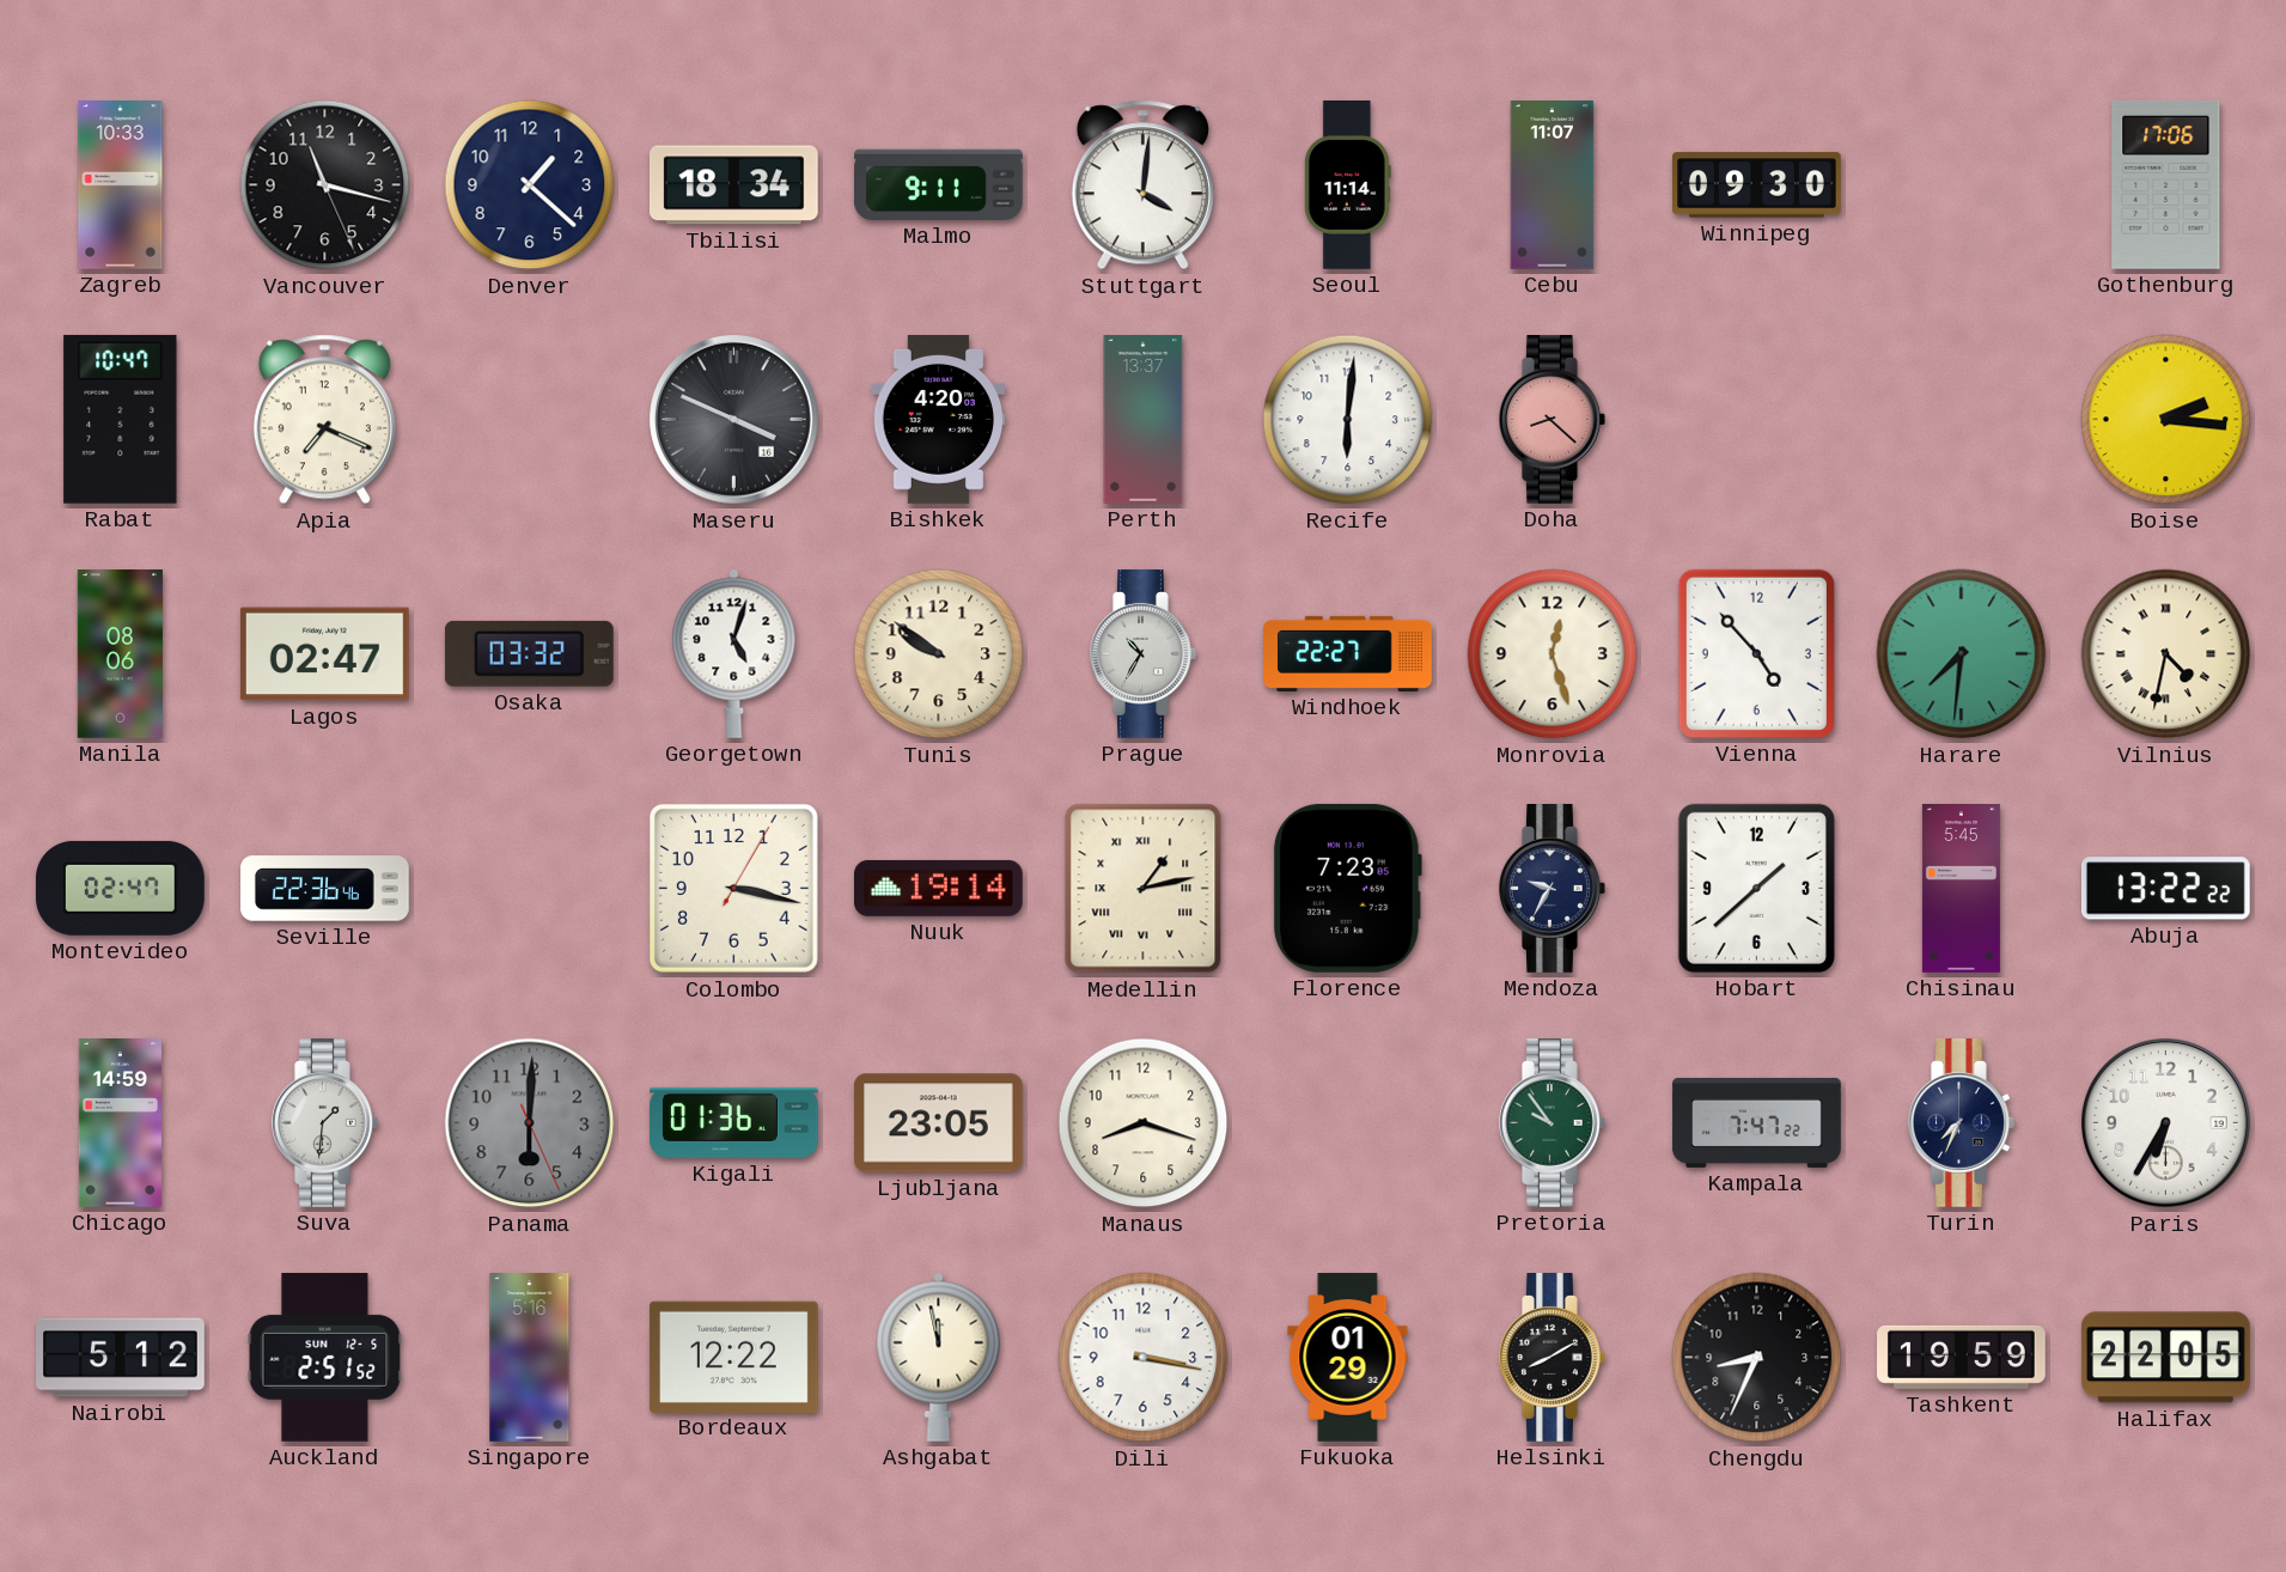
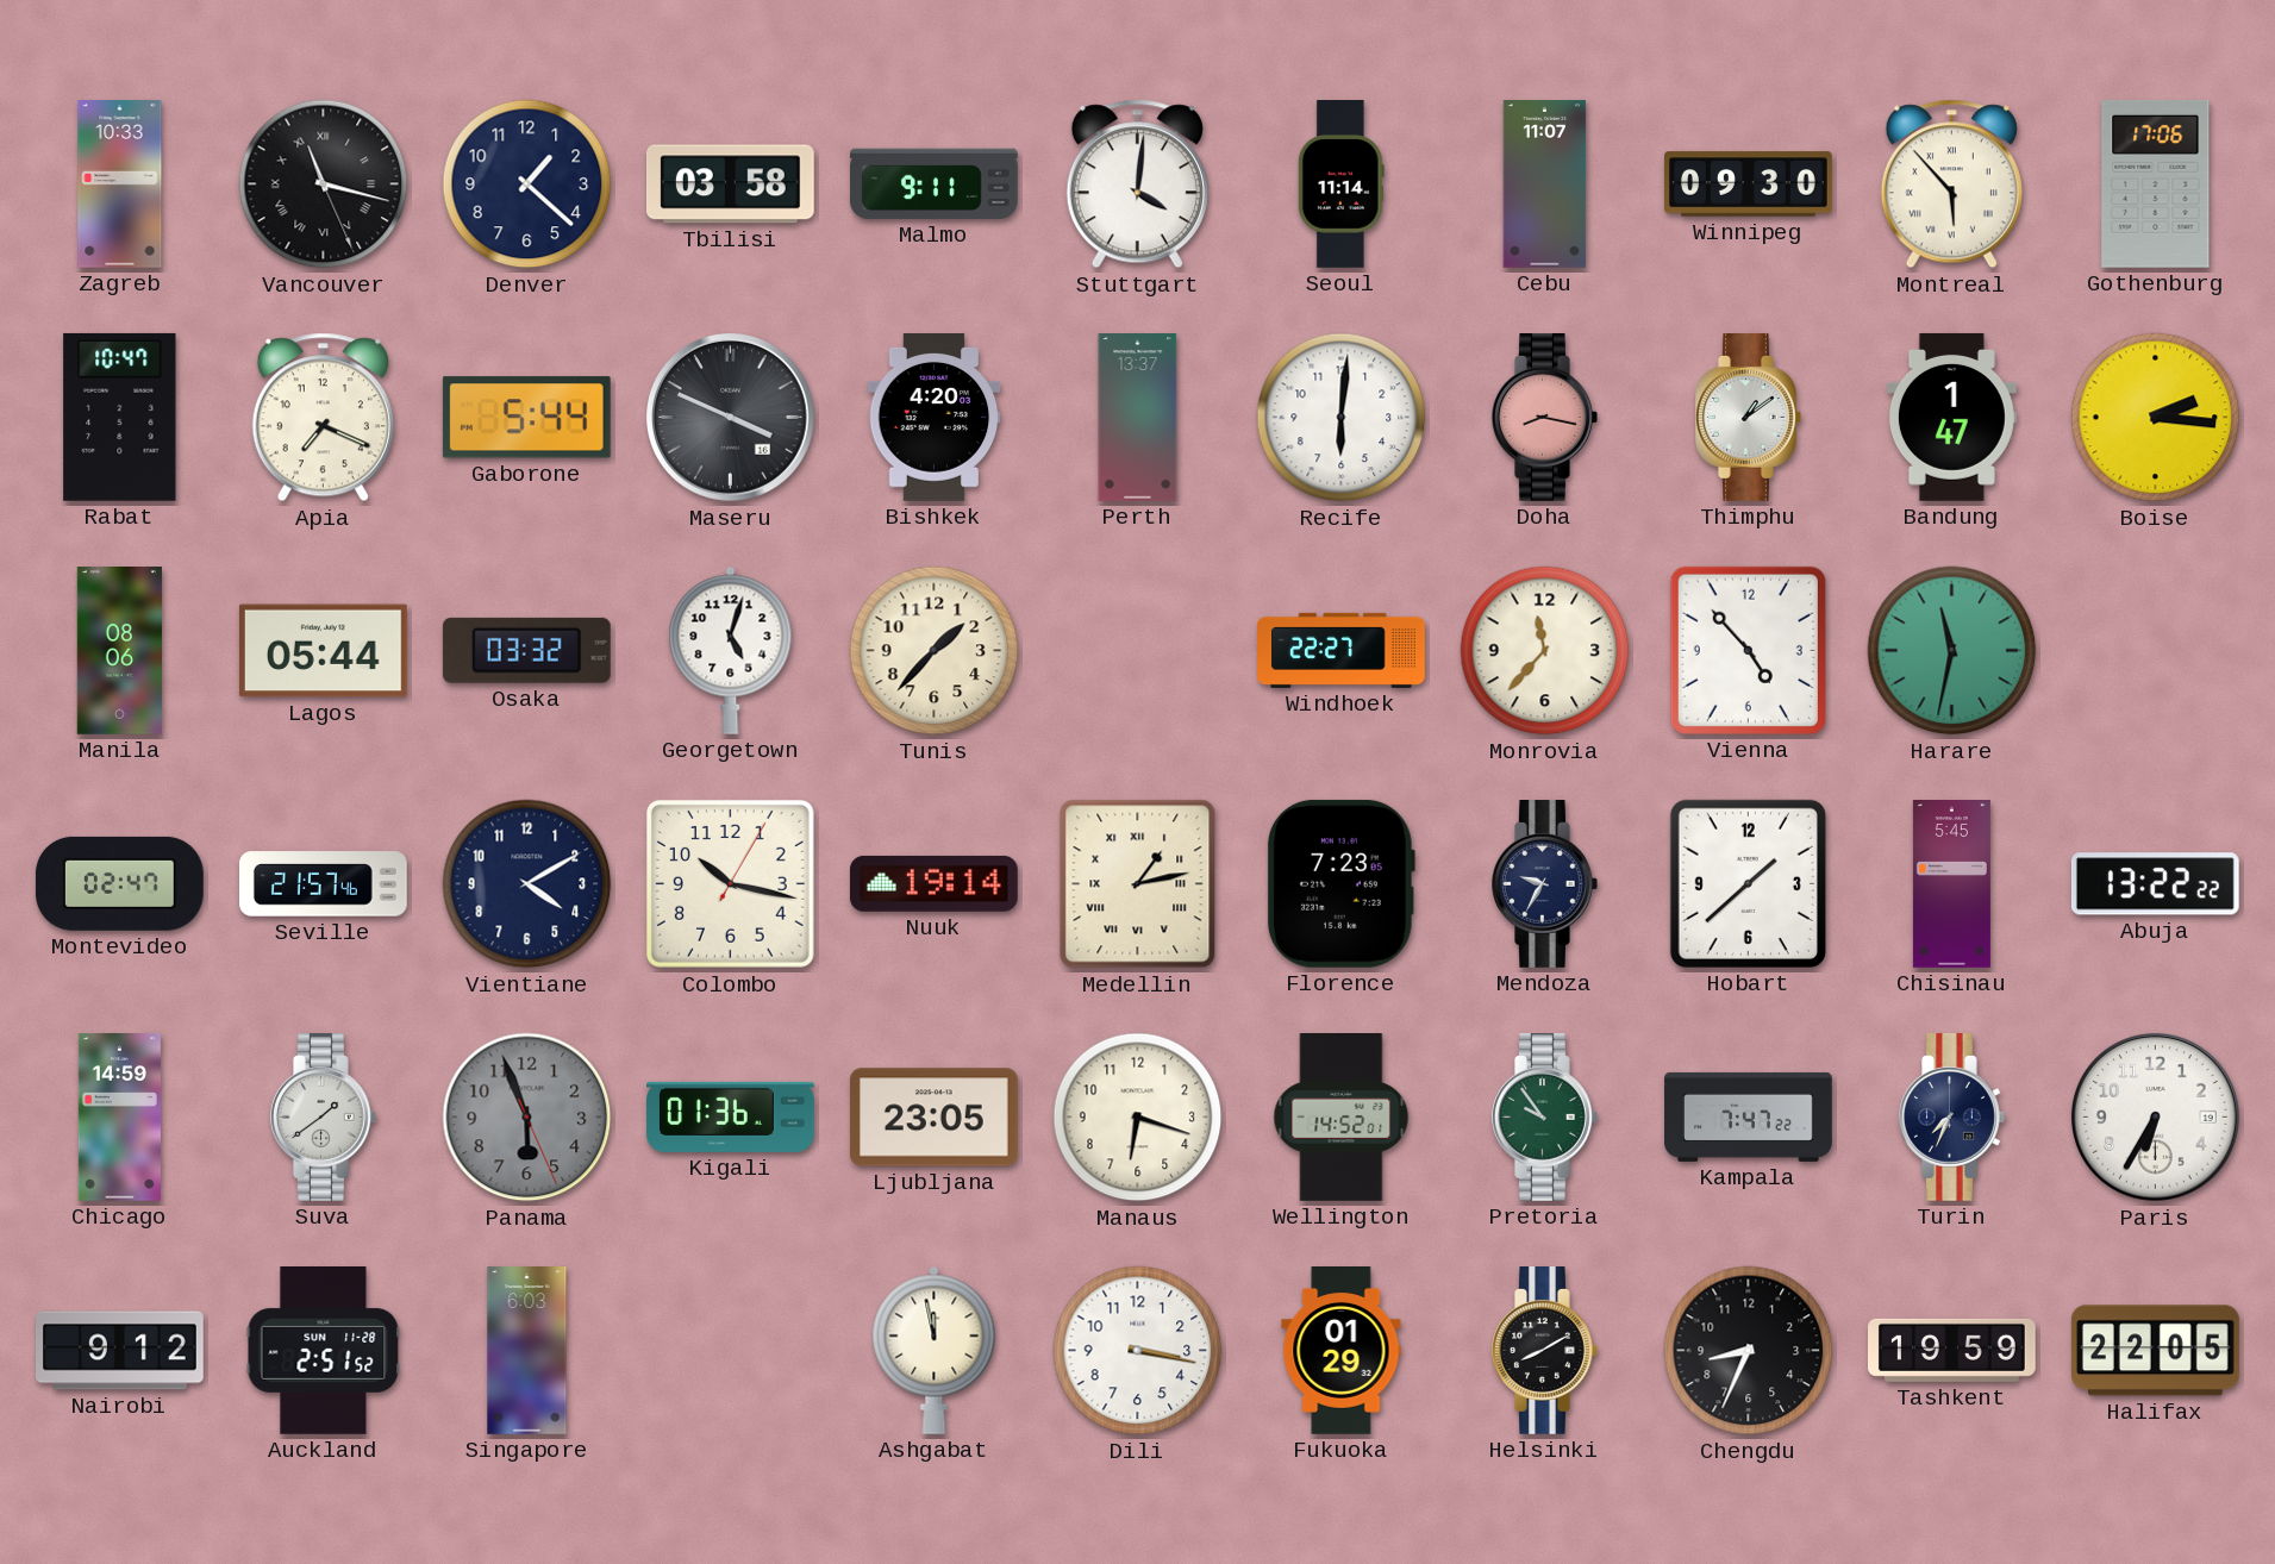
Vancouver numerals: Arabic -> Roman
Tbilisi: 18:34 -> 03:58
Montreal: none -> 5:53
Gaborone: none -> 5:44
Doha: 8:22 -> 8:17
Thimphu: none -> 1:09
Bandung: none -> 1:47
Lagos: 02:47 -> 05:44
Tunis: 9:51 -> 1:37
Prague: 10:35 -> none
Monrovia: 12:27 -> 11:37
Harare: 7:31 -> 11:32
Vilnius: 4:32 -> none
Seville: 22:36 -> 21:57
Vientiane: none -> 4:10
Colombo: 3:17 -> 10:17
Suva: 1:31 -> 1:39
Panama: 6:00 -> 5:56
Manaus: 8:18 -> 6:18
Wellington: none -> 14:52
Nairobi: 5:12 -> 9:12
Auckland date: SUN 12-5 -> SUN 11-28
Singapore: 5:16 -> 6:03
Bordeaux: 12:22 -> none
